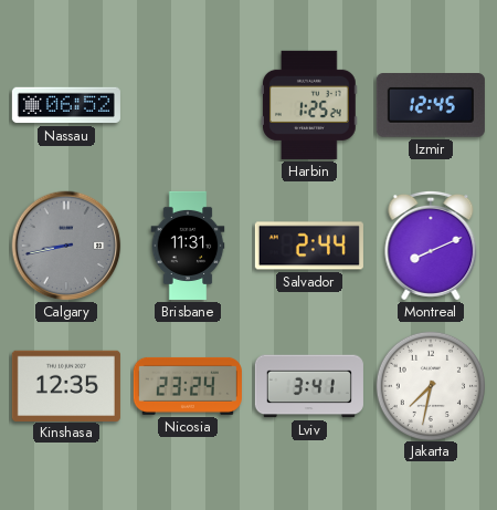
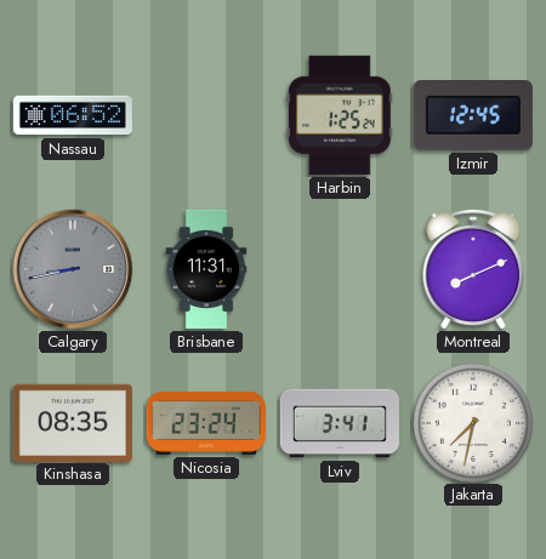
Salvador: 2:44 -> none
Kinshasa: 12:35 -> 08:35
